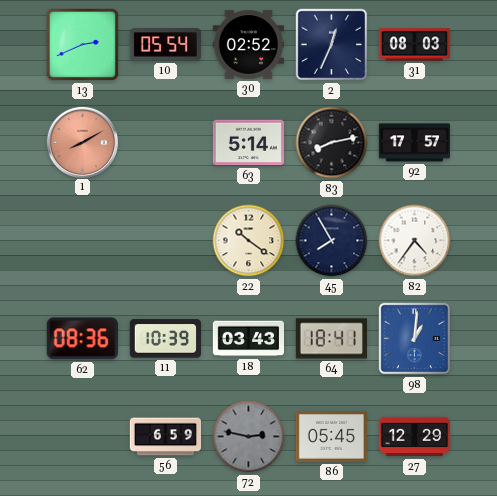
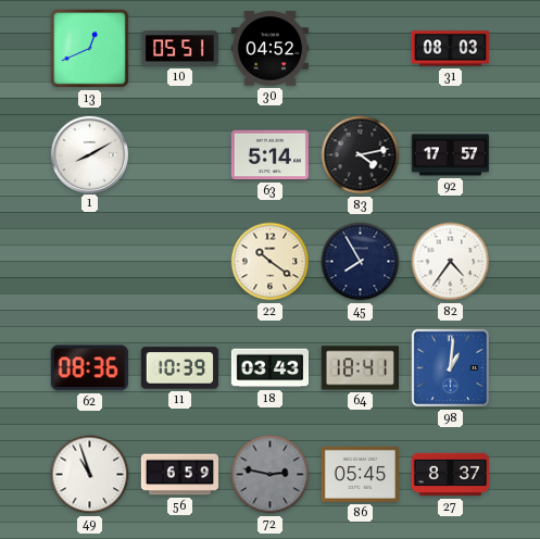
13: 2:41 -> 12:41
10: 05:54 -> 05:51
30: 02:52 -> 04:52
2: 12:34 -> none
1 dial: salmon -> white
83: 8:13 -> 4:13
49: none -> 10:57
27: 12:29 -> 8:37
